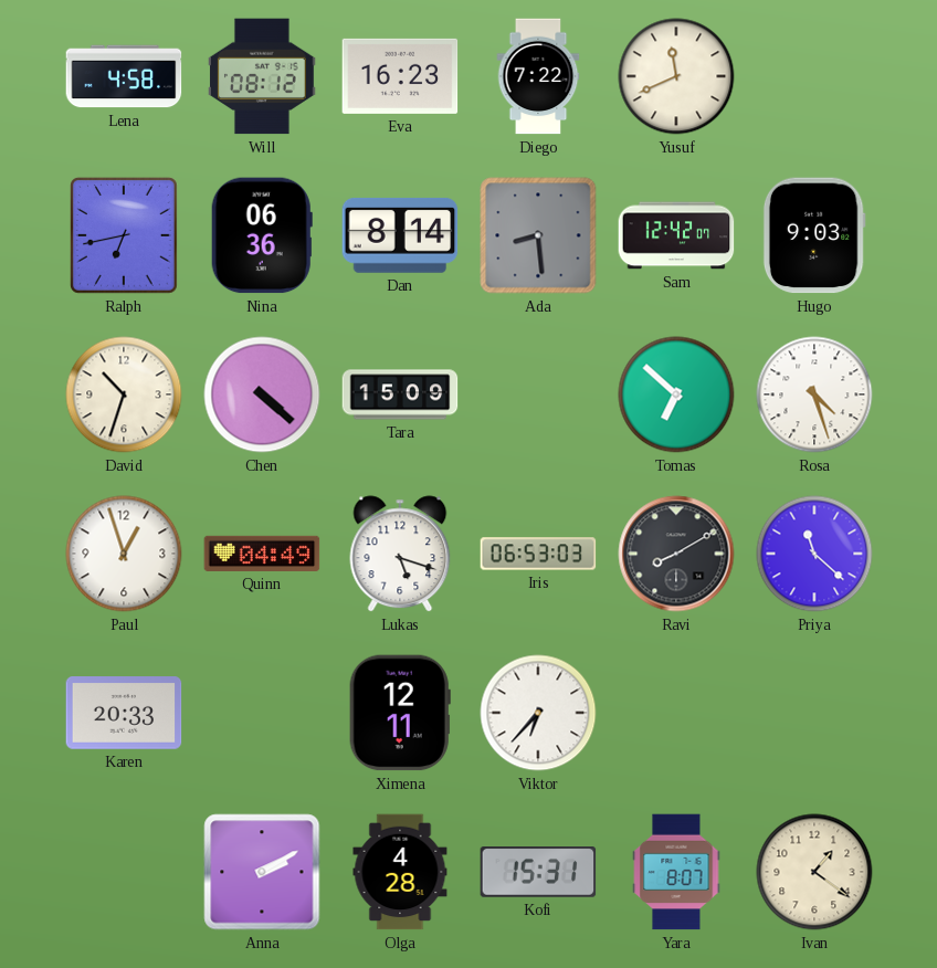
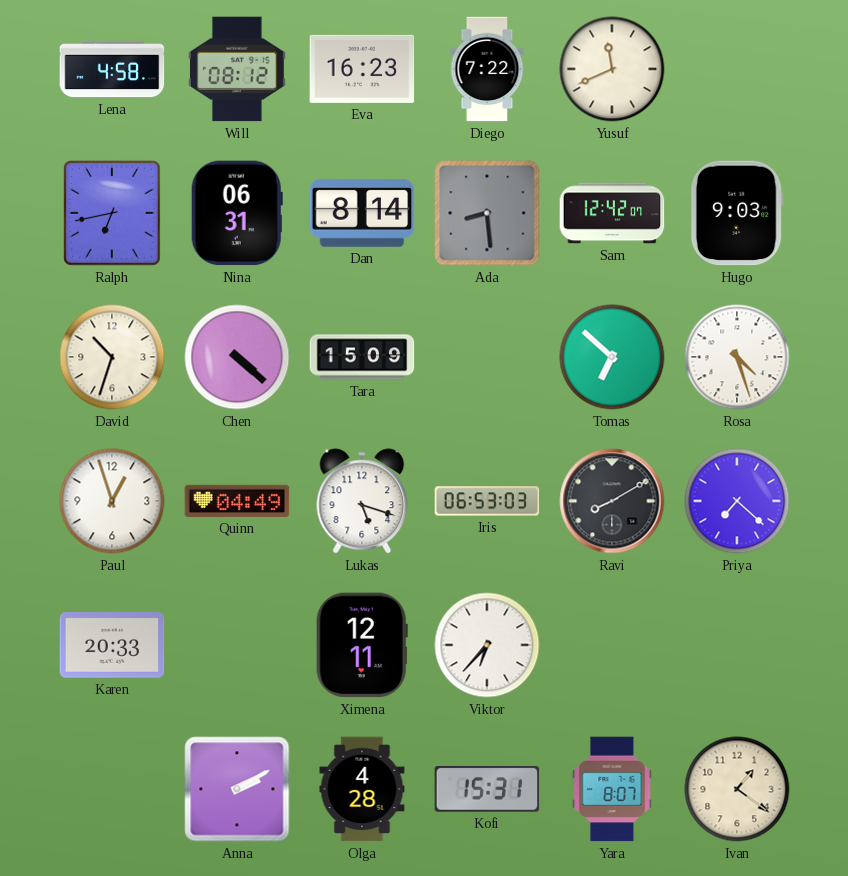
Nina: 06:36 -> 06:31
Priya: 11:22 -> 7:22
